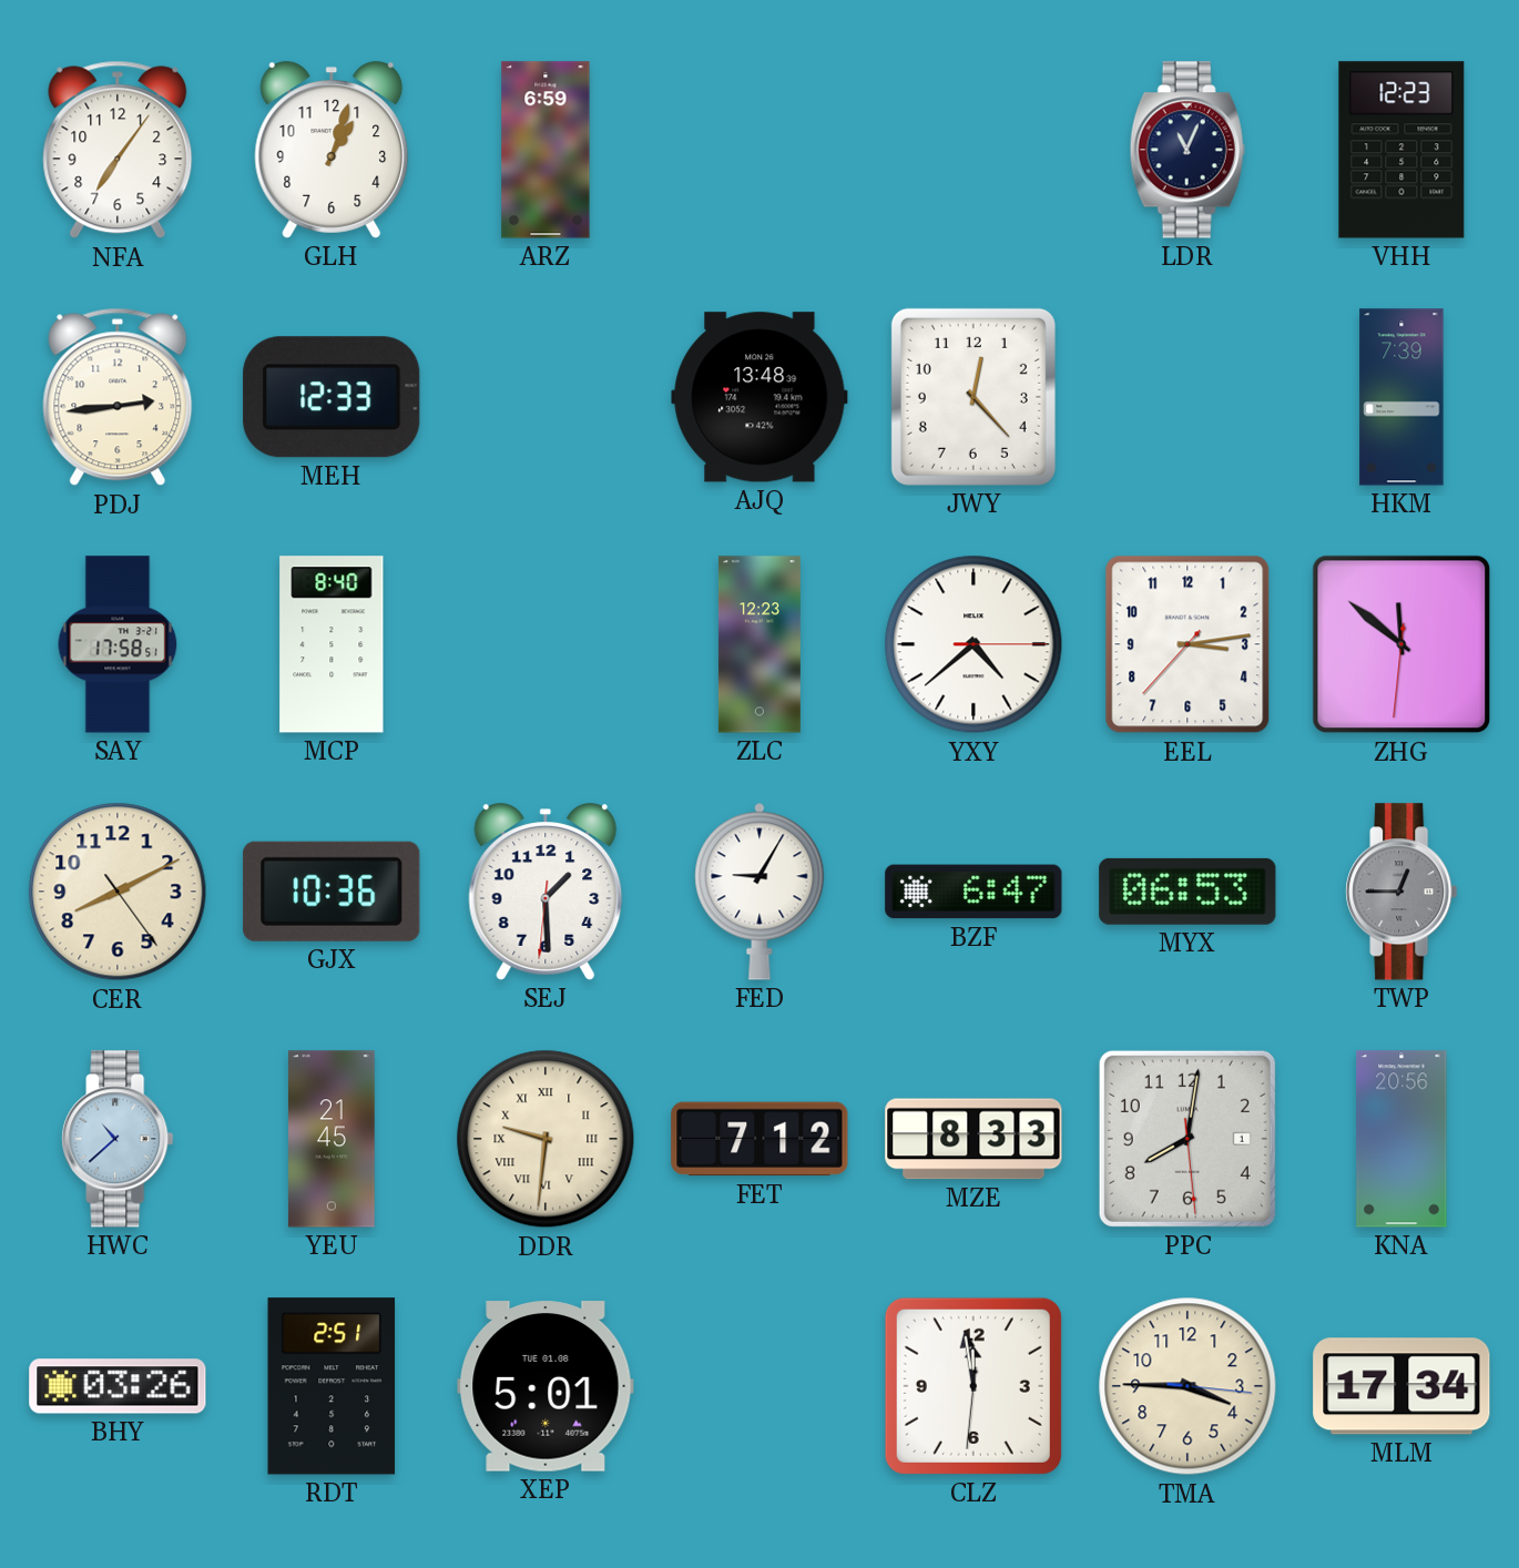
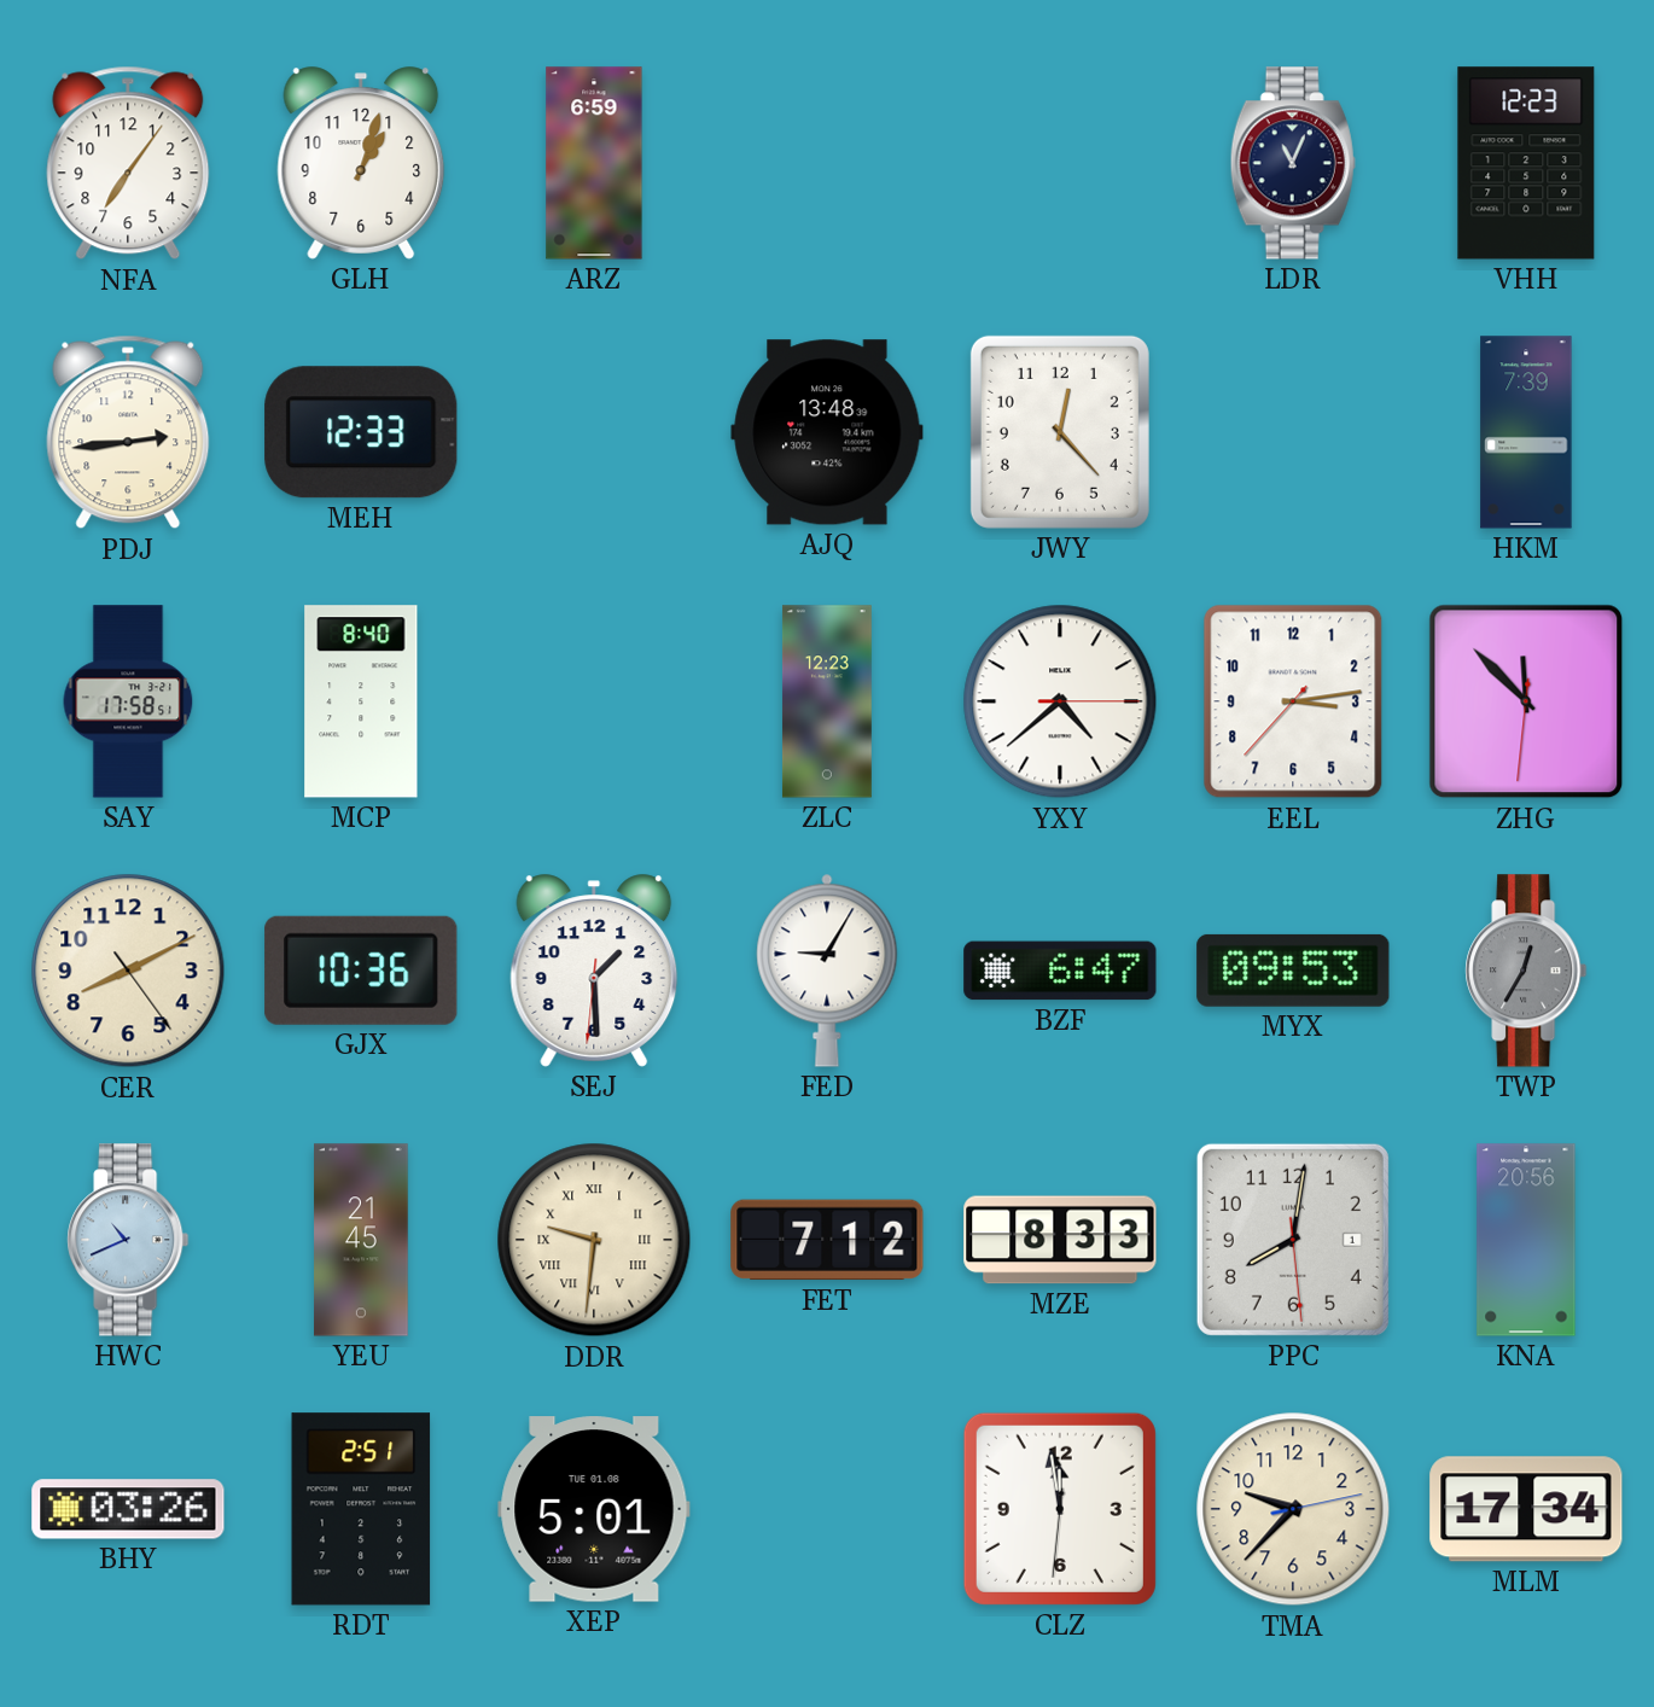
ZHG: 11:51 -> 11:52
MYX: 06:53 -> 09:53
TWP: 12:45 -> 12:35
HWC: 10:38 -> 10:41
TMA: 3:45 -> 9:37
